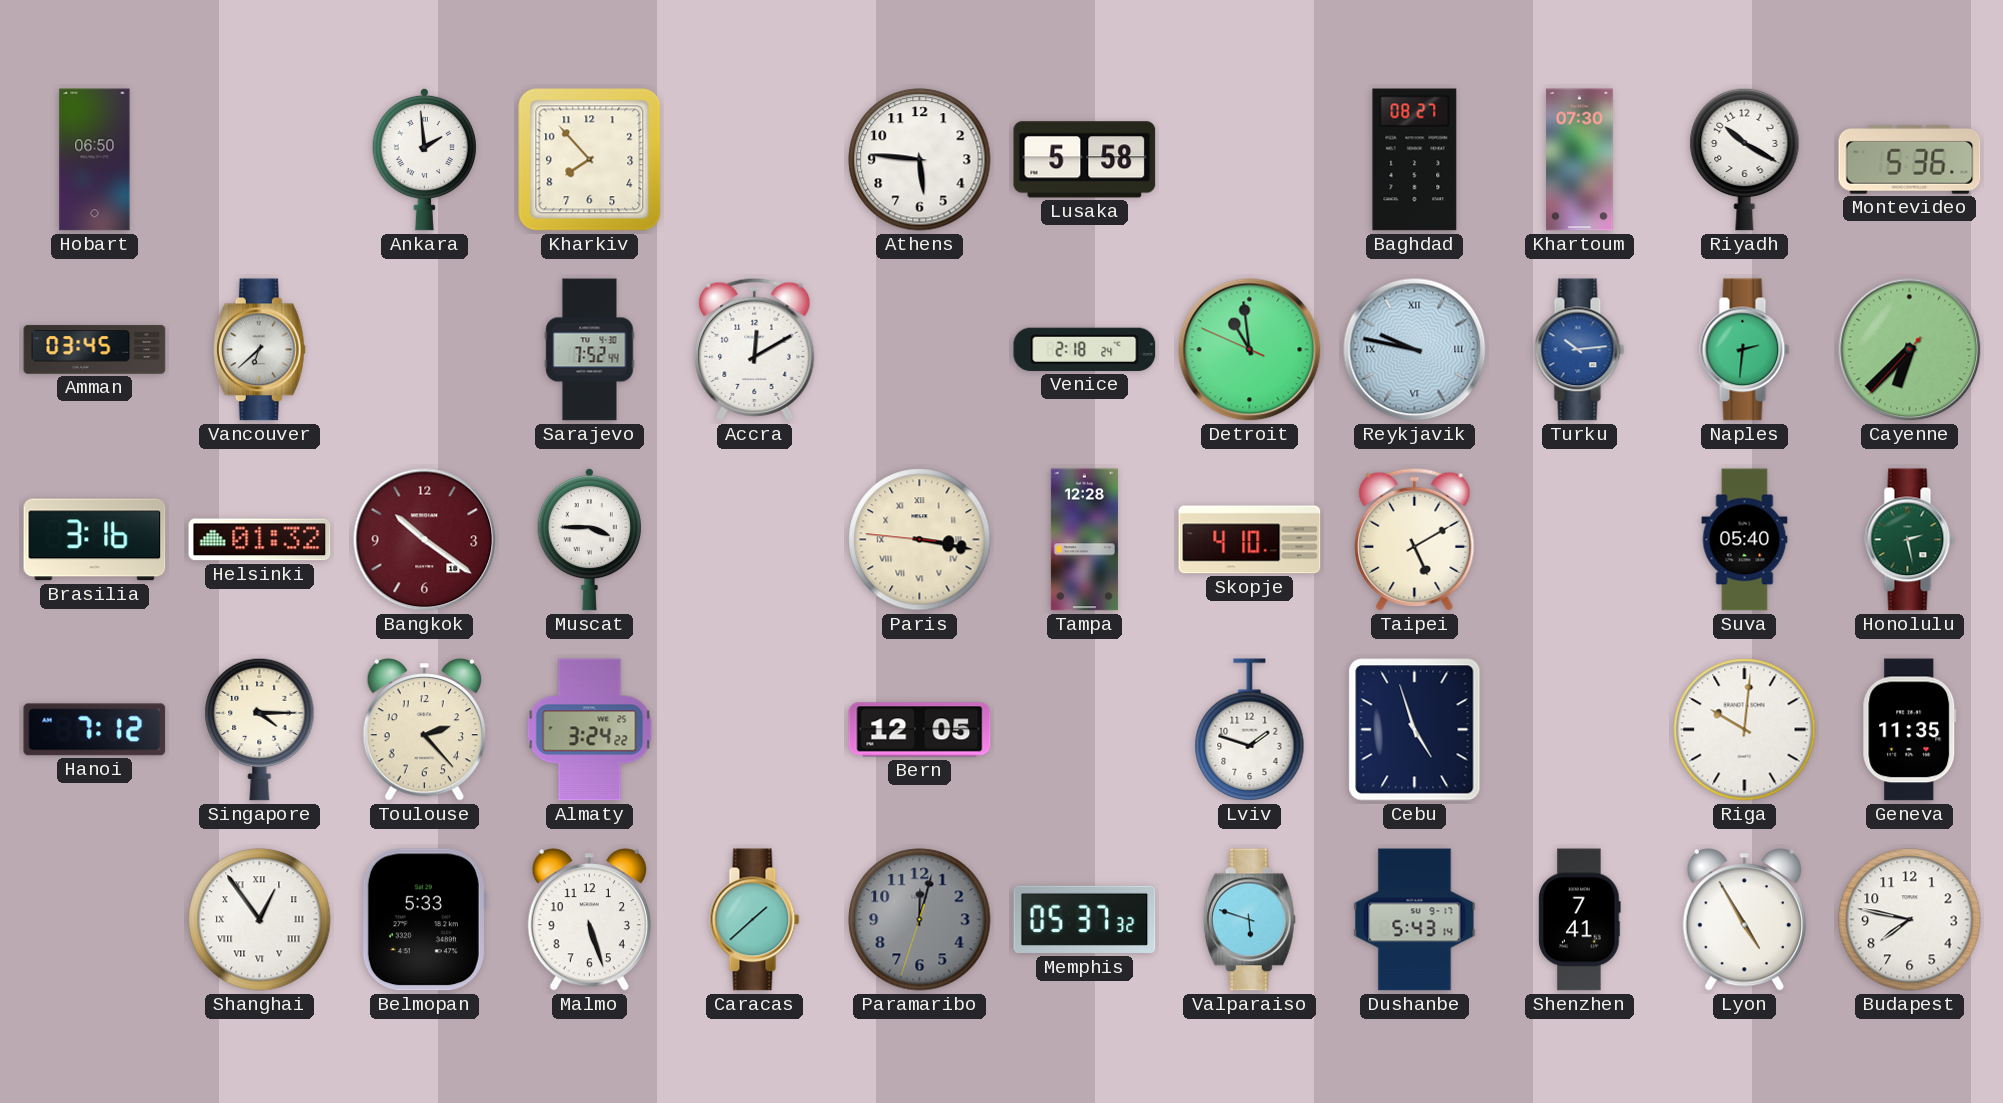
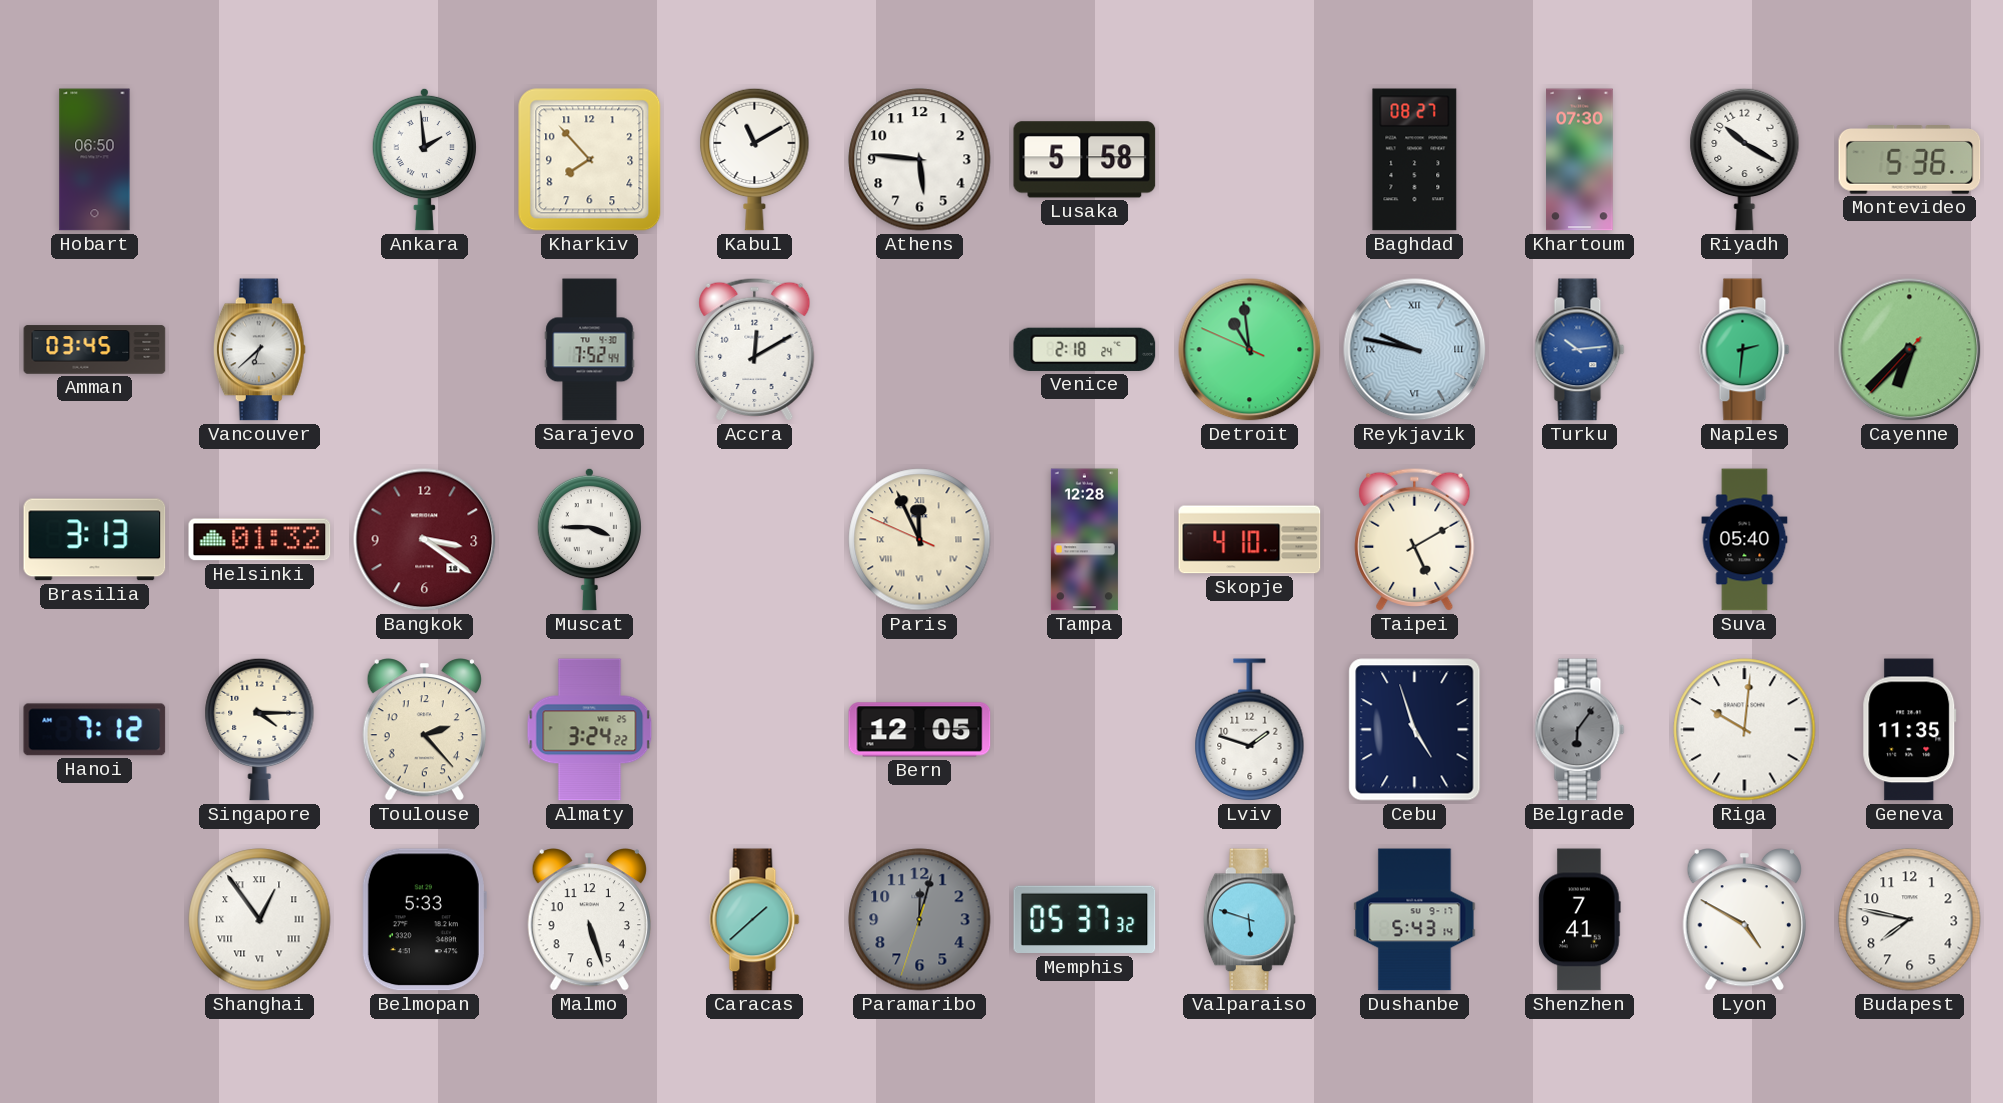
Kabul: none -> 11:10
Brasilia: 3:16 -> 3:13
Bangkok: 10:21 -> 3:21
Paris: 3:16 -> 11:55
Honolulu: 2:28 -> none
Belgrade: none -> 6:06
Lyon: 4:55 -> 4:50
